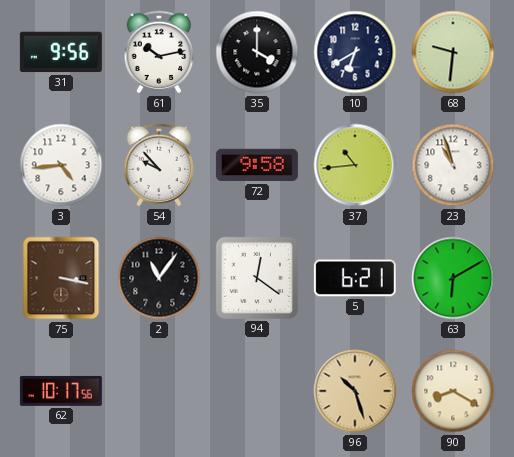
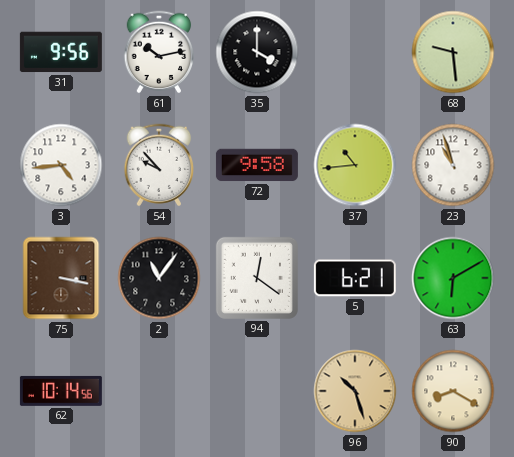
10: 6:40 -> none
68: 9:31 -> 9:29
62: 10:17 -> 10:14
